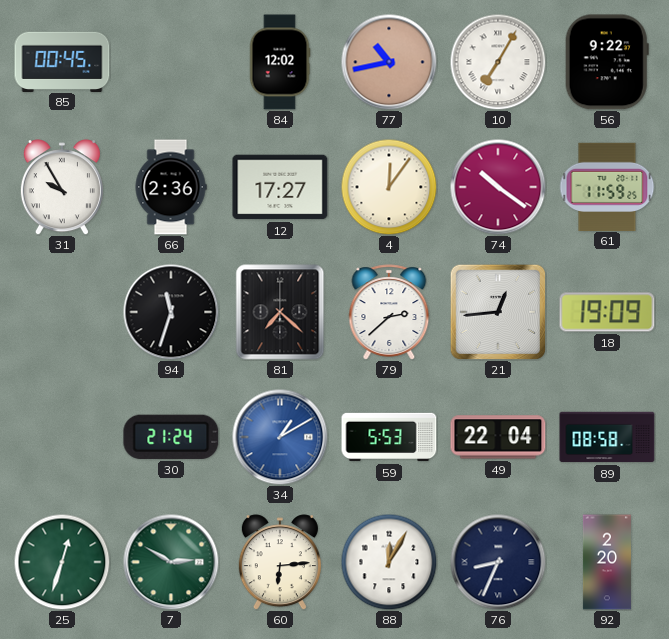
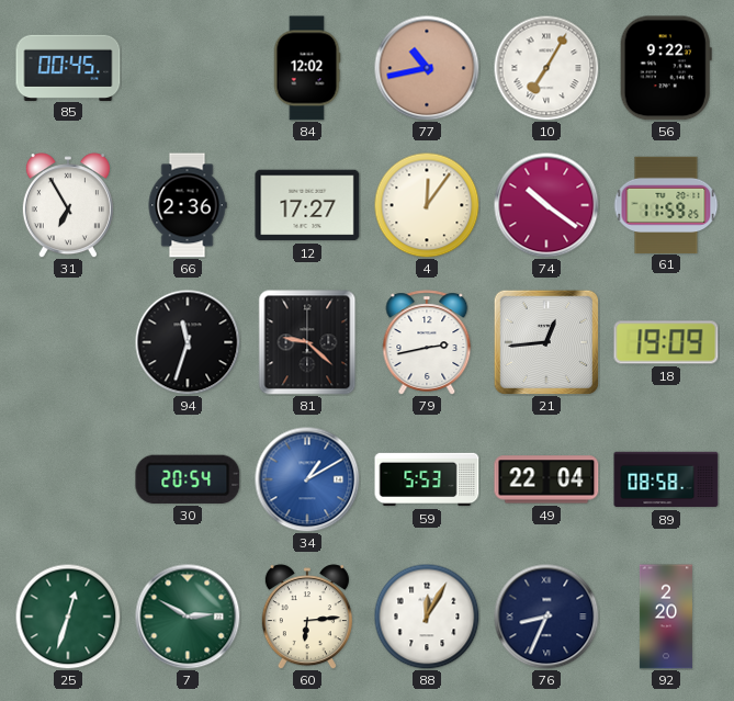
31: 9:55 -> 6:55
81: 7:22 -> 9:22
79: 2:38 -> 2:43
30: 21:24 -> 20:54
